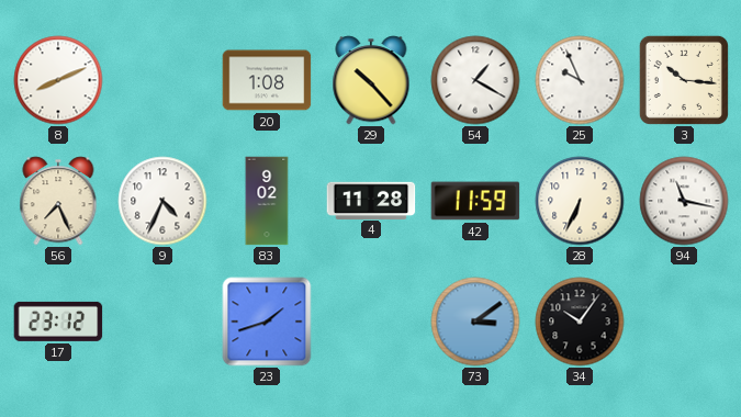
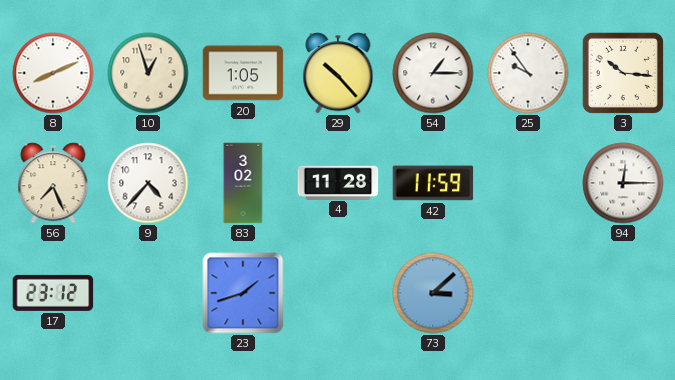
10: none -> 12:57
20: 1:08 -> 1:05
54: 1:20 -> 1:15
25: 9:56 -> 9:54
9: 4:34 -> 4:37
83: 9:02 -> 3:02
28: 6:34 -> none
94: 11:17 -> 12:15
73: 3:09 -> 3:08
34: 10:06 -> none
